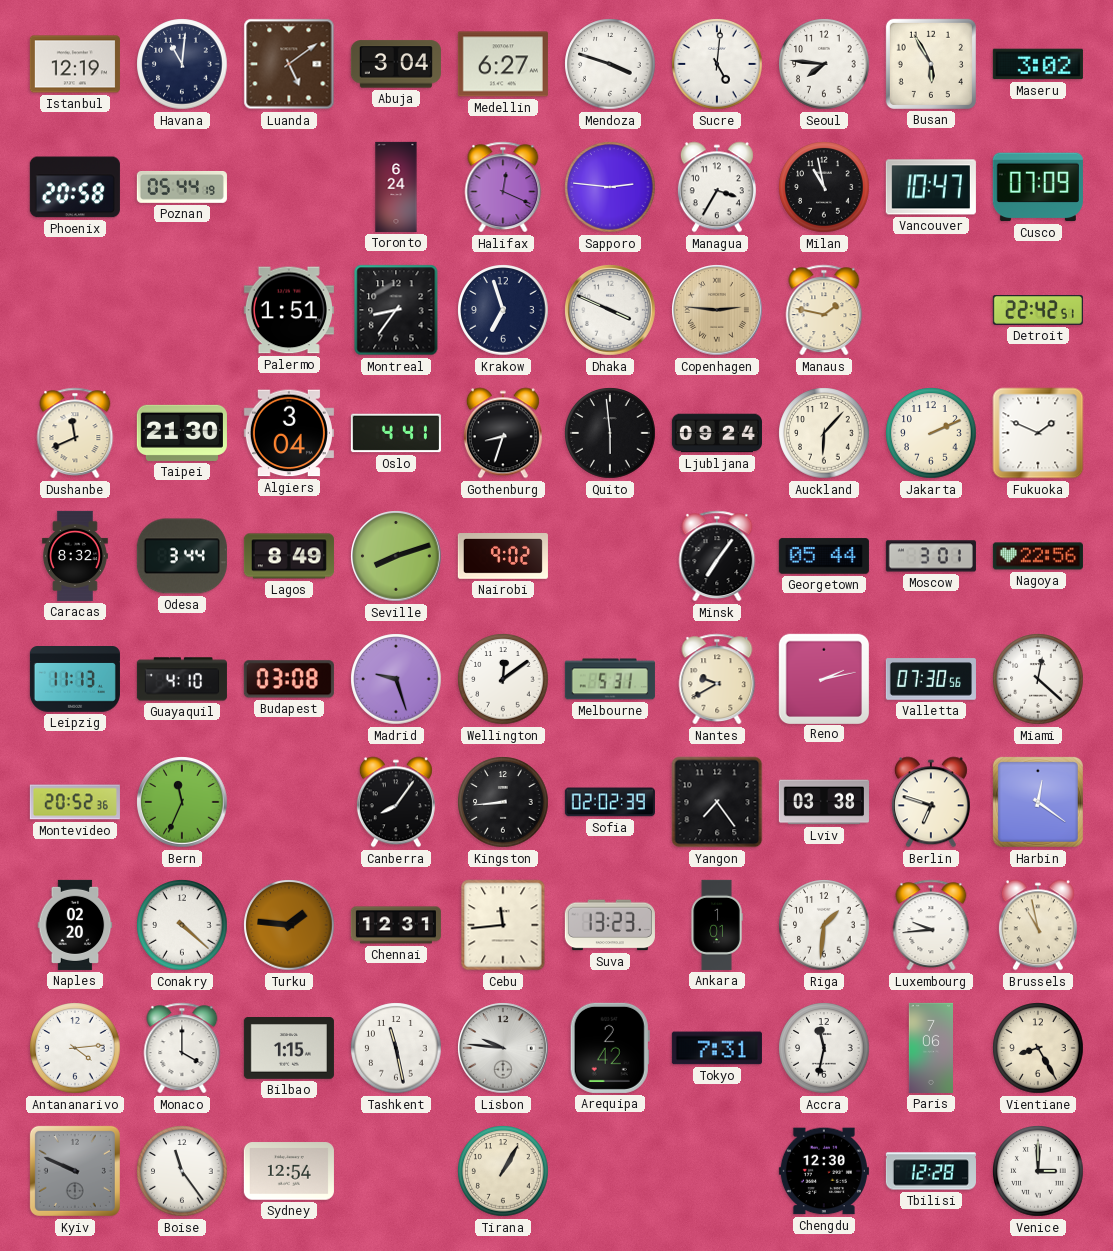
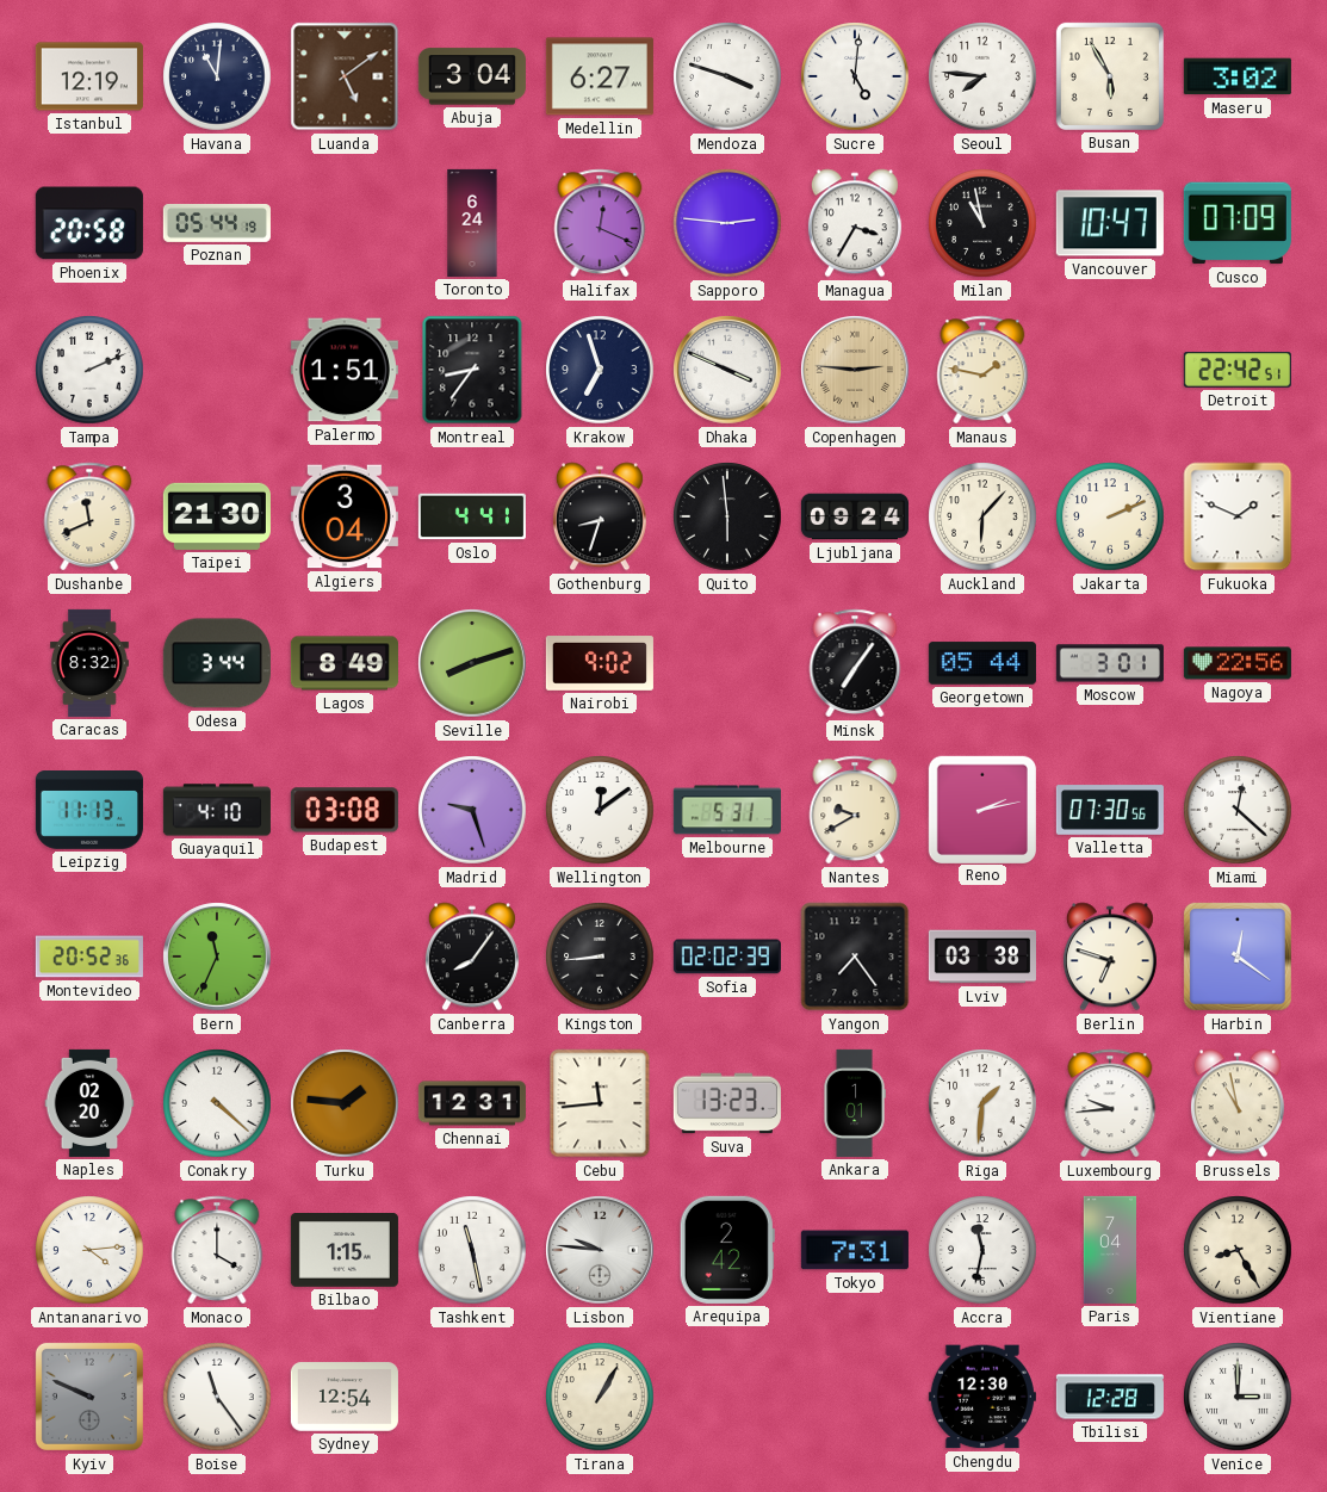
Tampa: none -> 2:11
Paris: 7:06 -> 7:04
